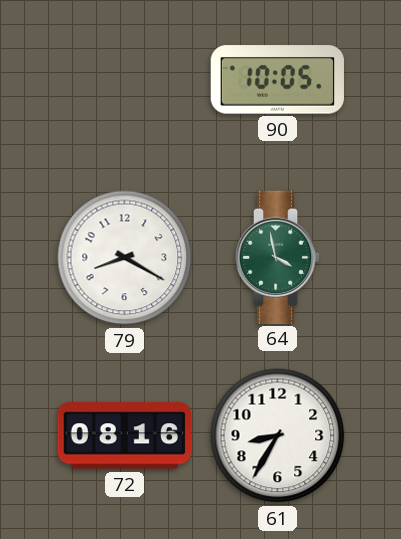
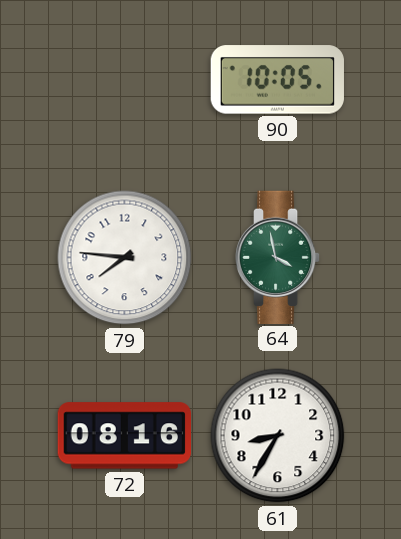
79: 8:20 -> 7:46
